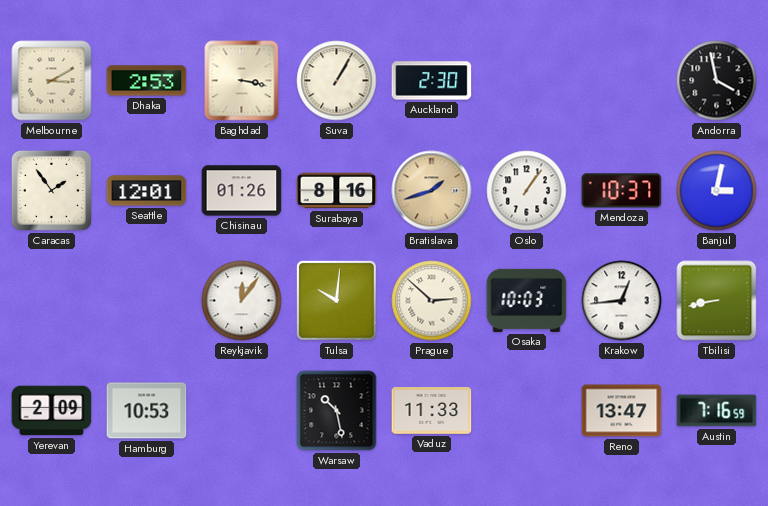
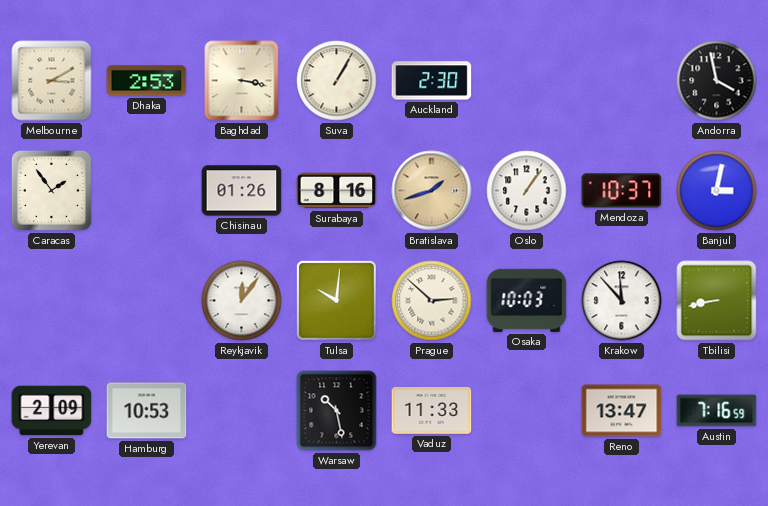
Seattle: 12:01 -> none
Krakow: 12:44 -> 11:53
